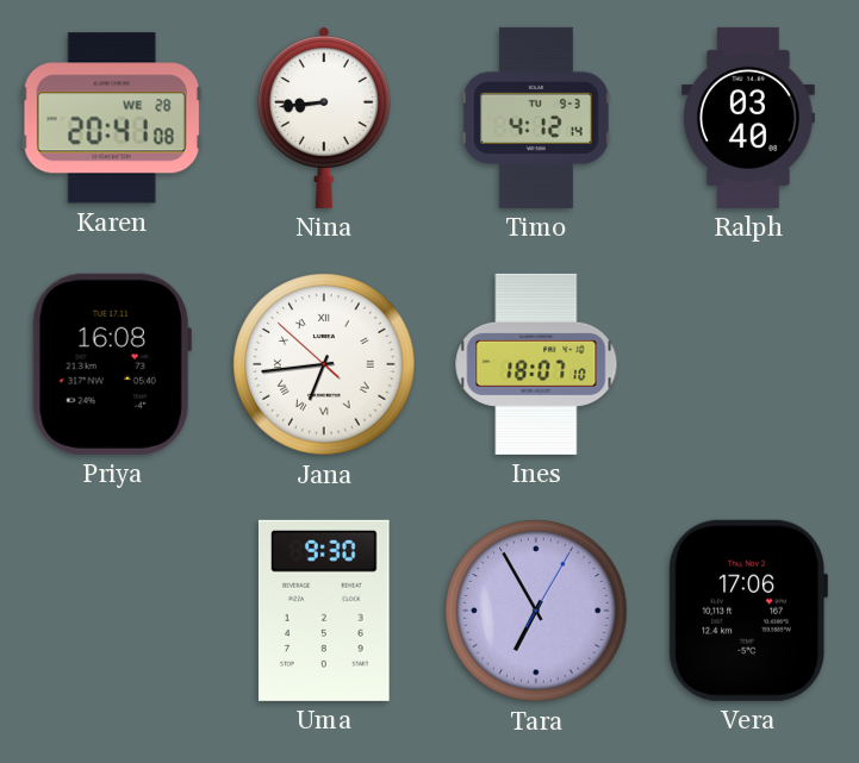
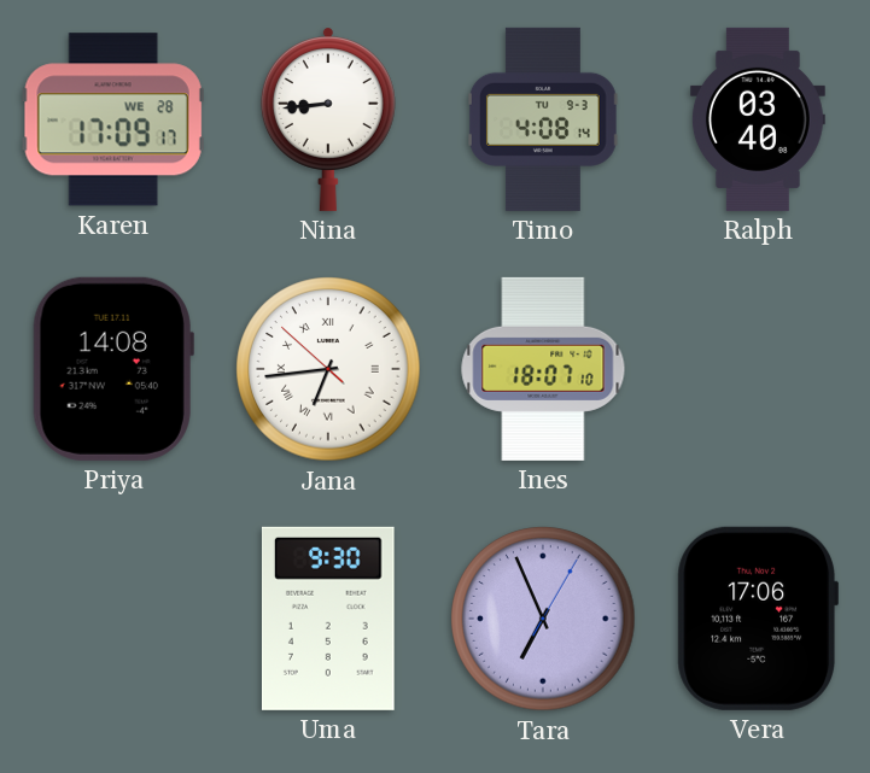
Karen: 20:41 -> 17:09
Timo: 4:12 -> 4:08
Priya: 16:08 -> 14:08
Tara: 6:55 -> 6:56
